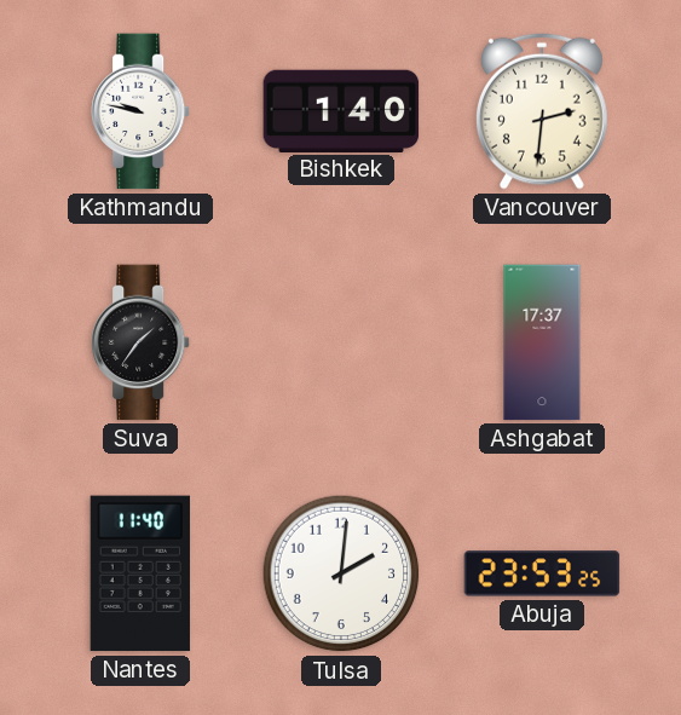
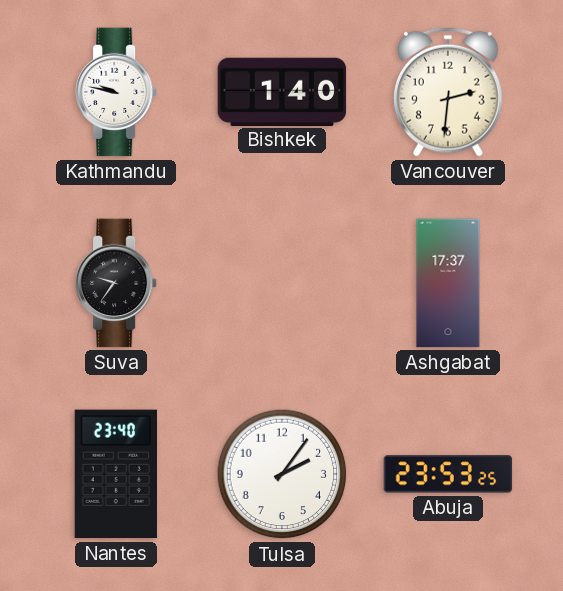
Suva: 1:36 -> 9:36
Nantes: 11:40 -> 23:40
Tulsa: 2:01 -> 2:06
